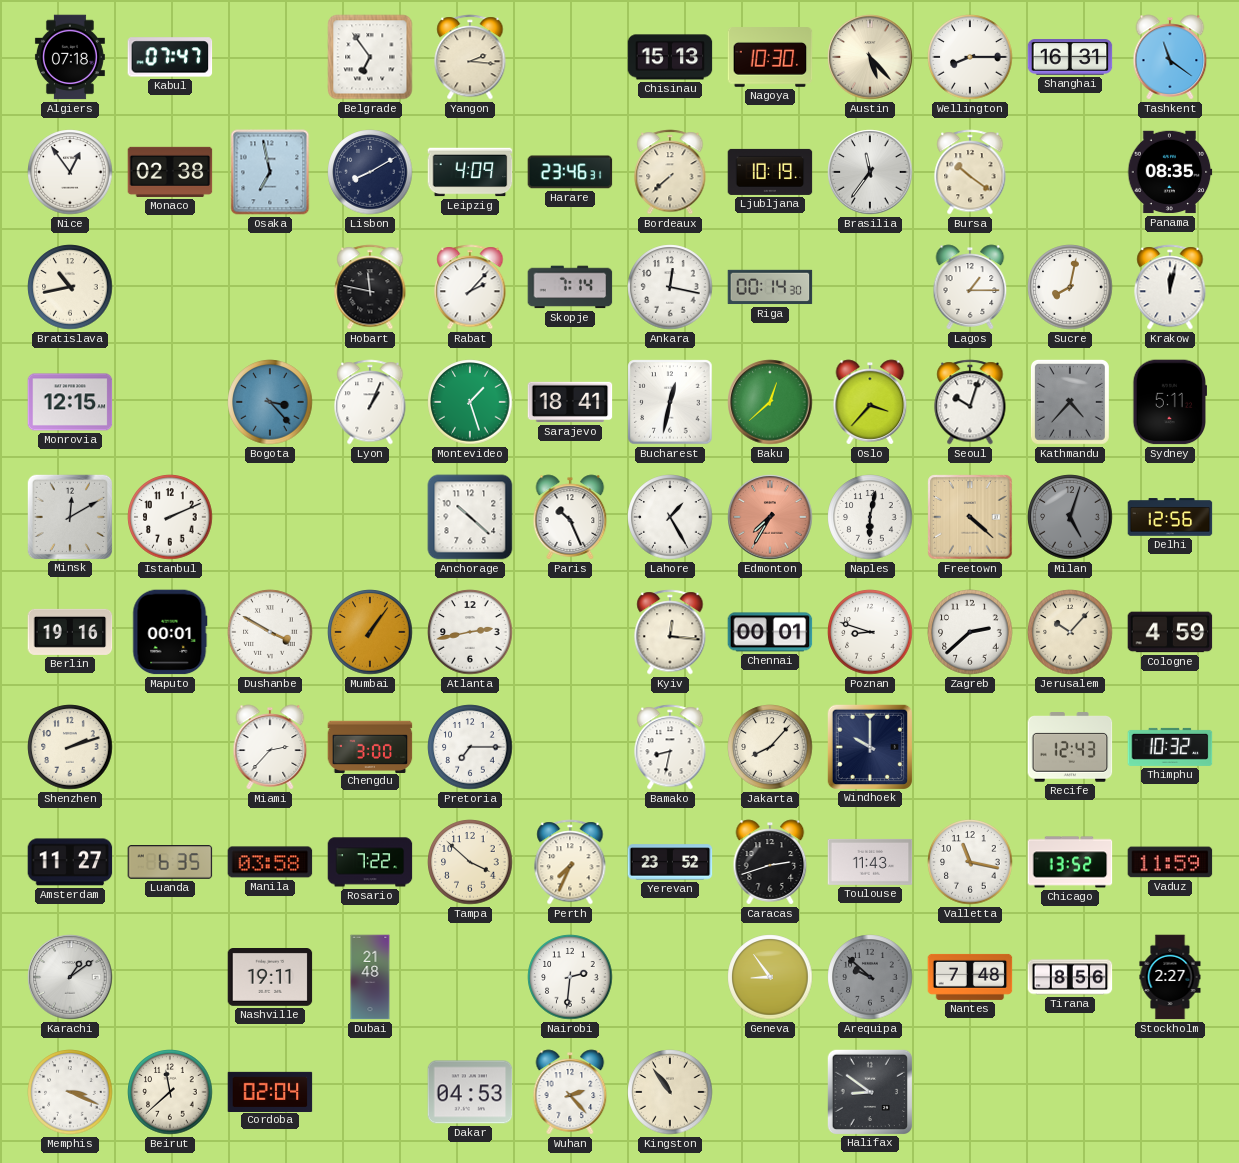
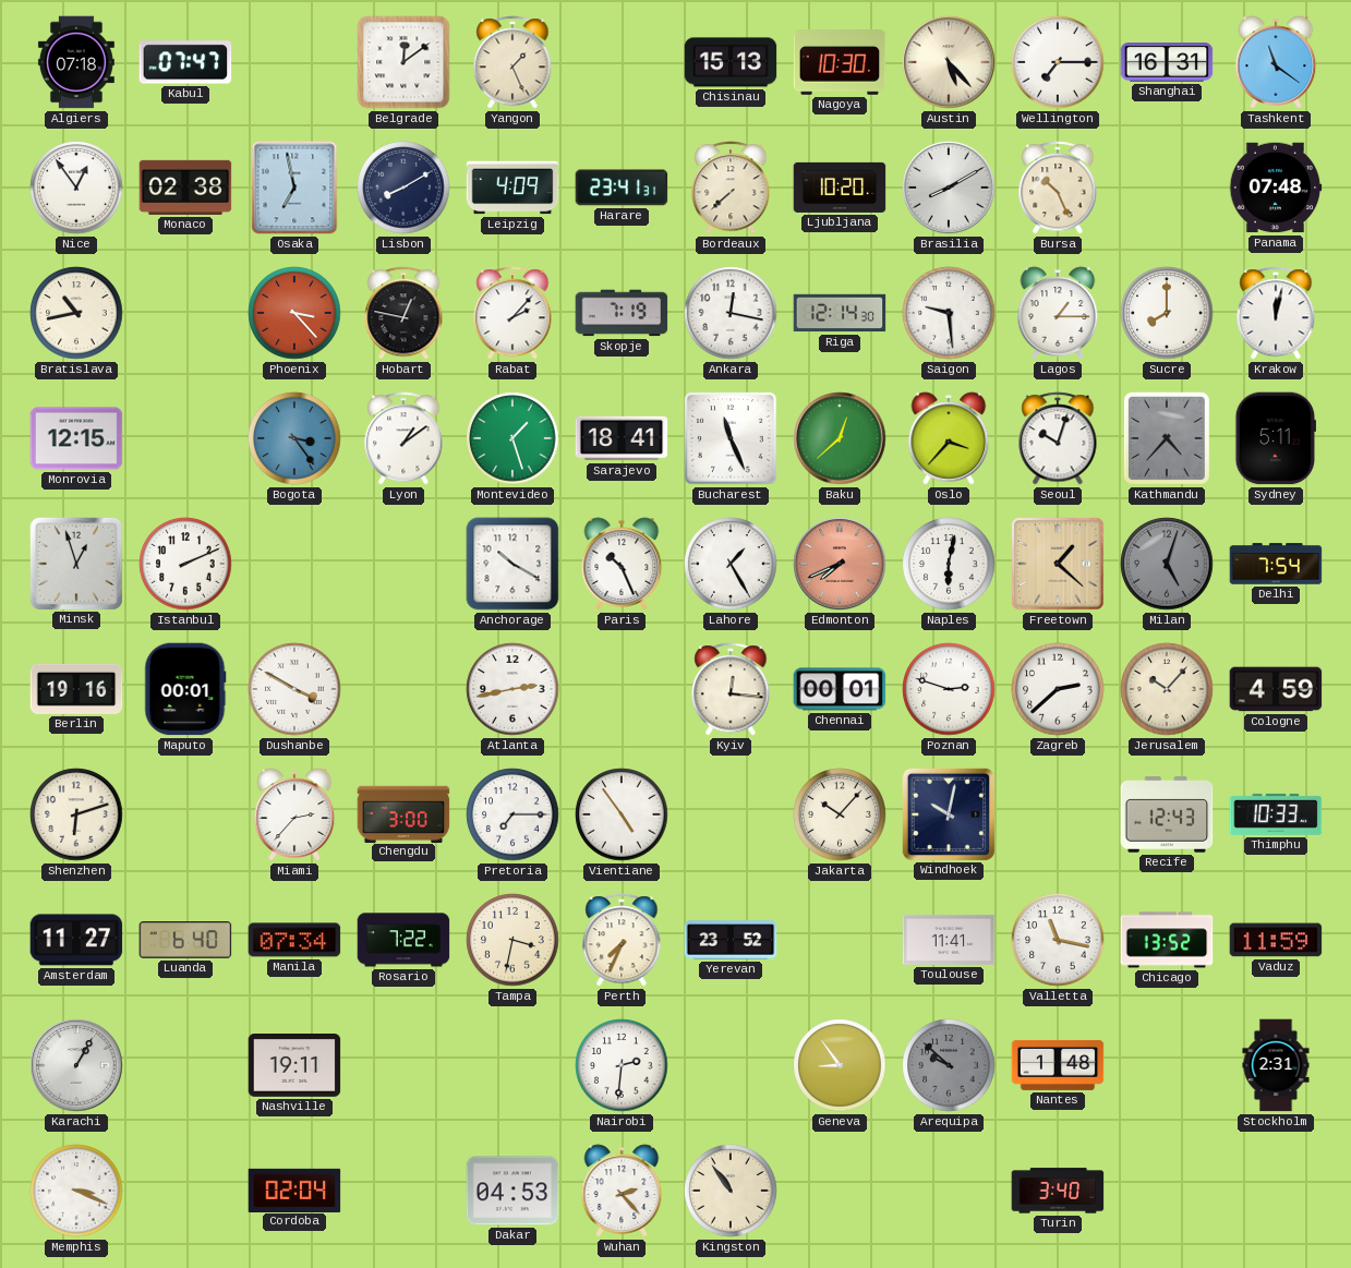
Belgrade: 6:54 -> 12:09
Yangon: 2:16 -> 1:26
Wellington: 8:15 -> 7:15
Harare: 23:46 -> 23:41
Ljubljana: 10:19 -> 10:20
Brasilia: 11:36 -> 8:10
Bursa: 10:21 -> 10:26
Panama: 08:35 -> 07:48
Phoenix: none -> 3:23
Hobart: 11:47 -> 12:47
Skopje: 7:14 -> 7:19
Riga: 00:14 -> 12:14
Saigon: none -> 9:29
Sucre: 8:02 -> 8:00
Bogota: 3:23 -> 3:24
Lyon: 1:04 -> 1:09
Bucharest: 12:32 -> 11:26
Minsk: 12:10 -> 12:57
Anchorage: 10:22 -> 10:20
Edmonton: 7:35 -> 7:41
Freetown: 4:22 -> 1:22
Delhi: 12:56 -> 7:54
Mumbai: 1:06 -> none
Poznan: 8:48 -> 2:48
Shenzhen: 2:12 -> 6:12
Vientiane: none -> 4:54
Bamako: 8:32 -> none
Jakarta: 8:07 -> 10:07
Windhoek: 10:00 -> 10:02
Thimphu: 10:32 -> 10:33
Luanda: 6:35 -> 6:40
Manila: 03:58 -> 07:34
Tampa: 3:52 -> 3:32
Caracas: 2:42 -> none
Toulouse: 11:43 -> 11:41
Karachi: 1:09 -> 1:05
Dubai: 21:48 -> none
Nantes: 7:48 -> 1:48
Tirana: 8:56 -> none
Stockholm: 2:27 -> 2:31
Beirut: 11:38 -> none
Halifax: 8:51 -> none
Turin: none -> 3:40
